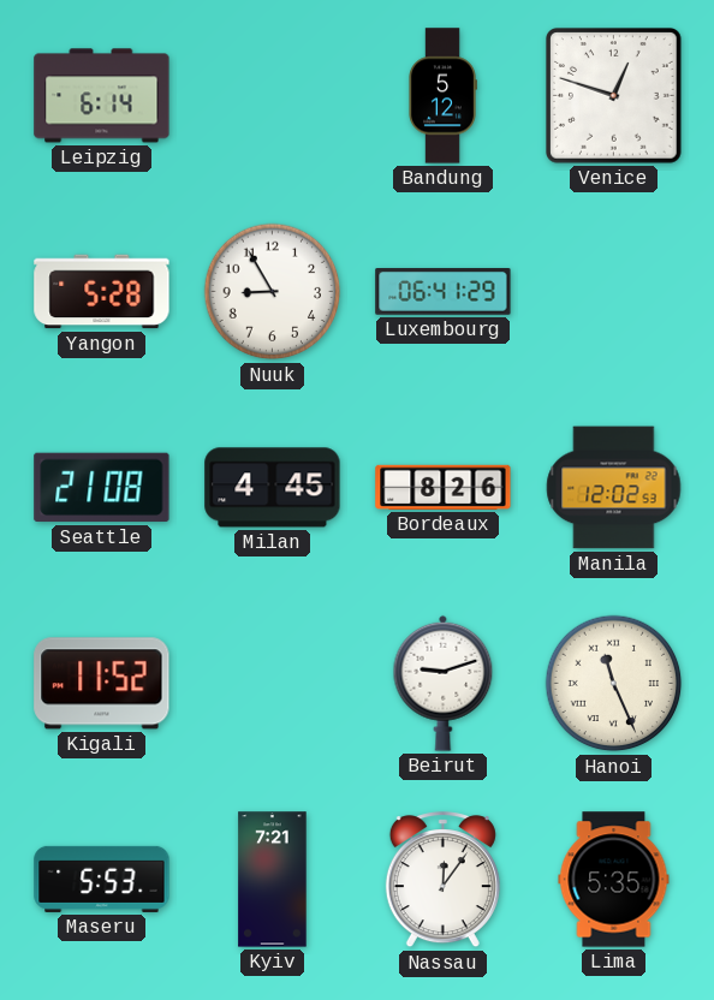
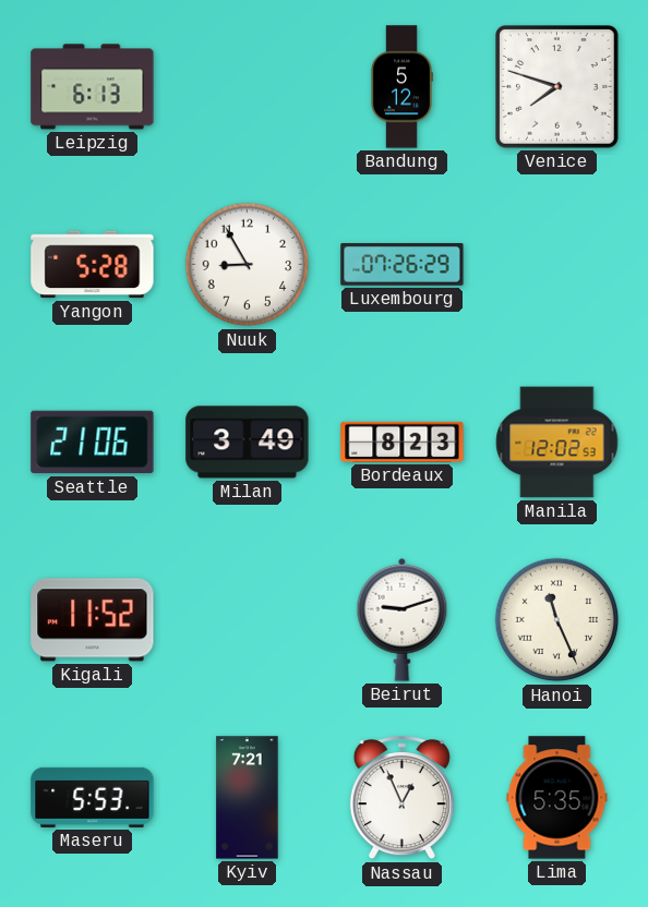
Leipzig: 6:14 -> 6:13
Venice: 12:48 -> 7:48
Luxembourg: 06:41 -> 07:26
Seattle: 21:08 -> 21:06
Milan: 4:45 -> 3:49
Bordeaux: 8:26 -> 8:23
Nassau: 12:06 -> 12:56
